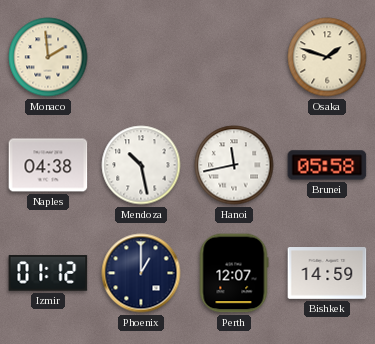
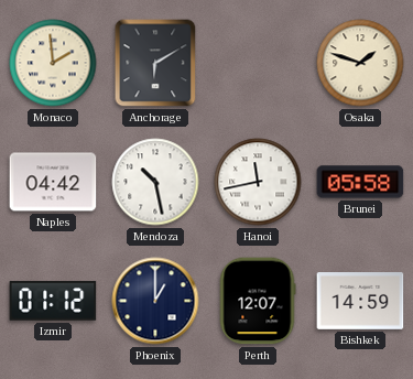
Anchorage: none -> 6:10
Naples: 04:38 -> 04:42
